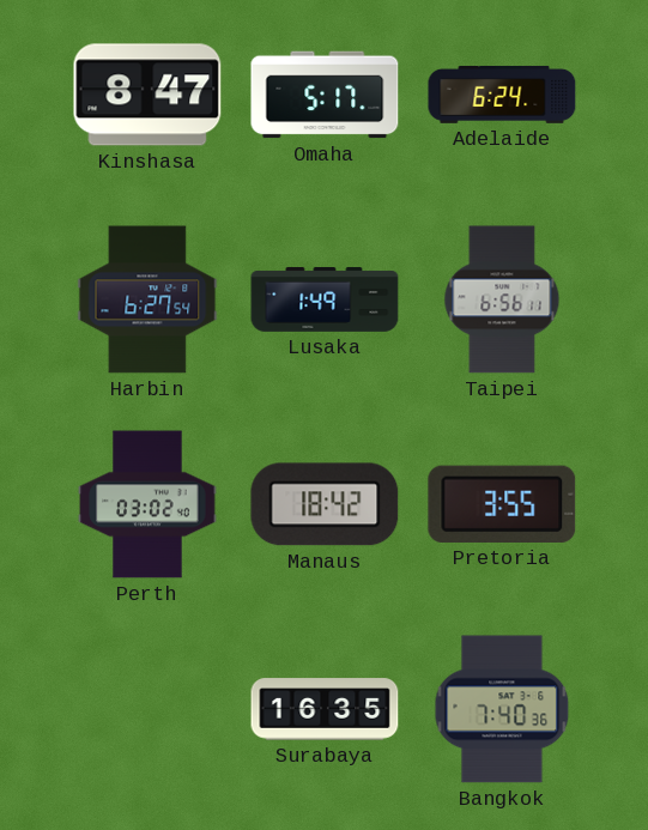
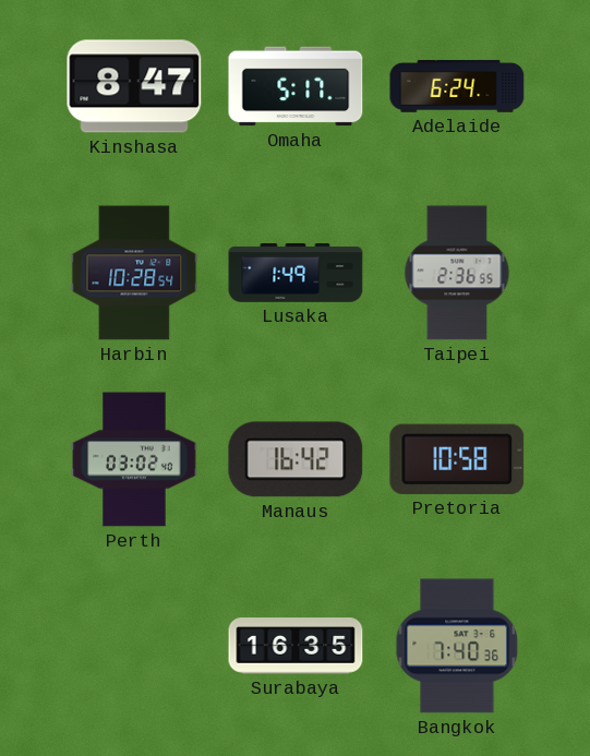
Harbin: 6:27 -> 10:28
Taipei: 6:56 -> 2:36
Manaus: 18:42 -> 16:42
Pretoria: 3:55 -> 10:58
